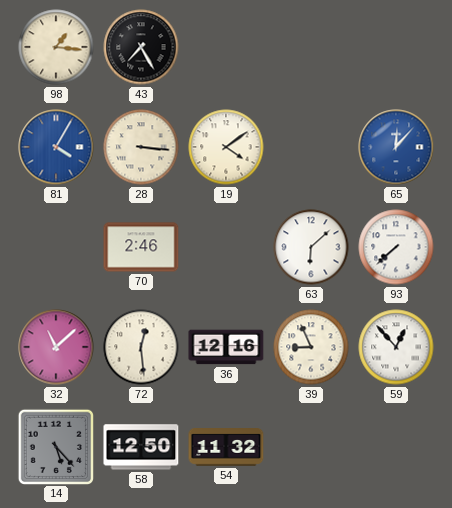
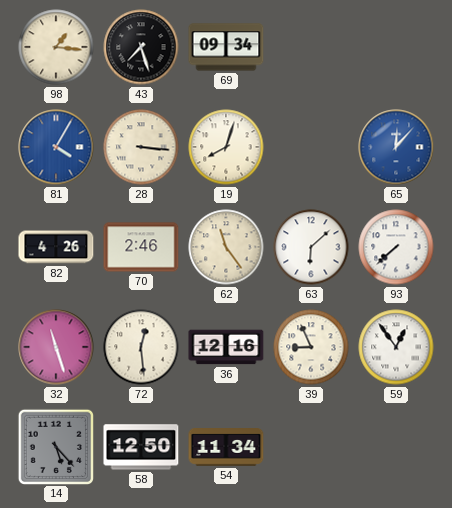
43: 7:25 -> 7:27
69: none -> 09:34
19: 4:09 -> 8:03
82: none -> 4:26
62: none -> 11:24
32: 11:08 -> 11:27
59: 12:53 -> 12:54
54: 11:32 -> 11:34
